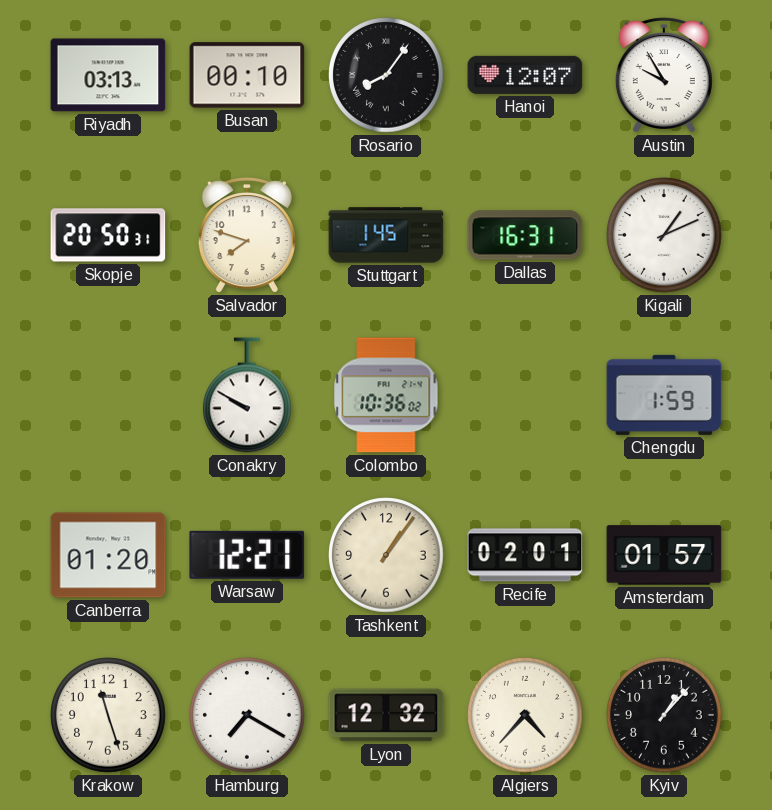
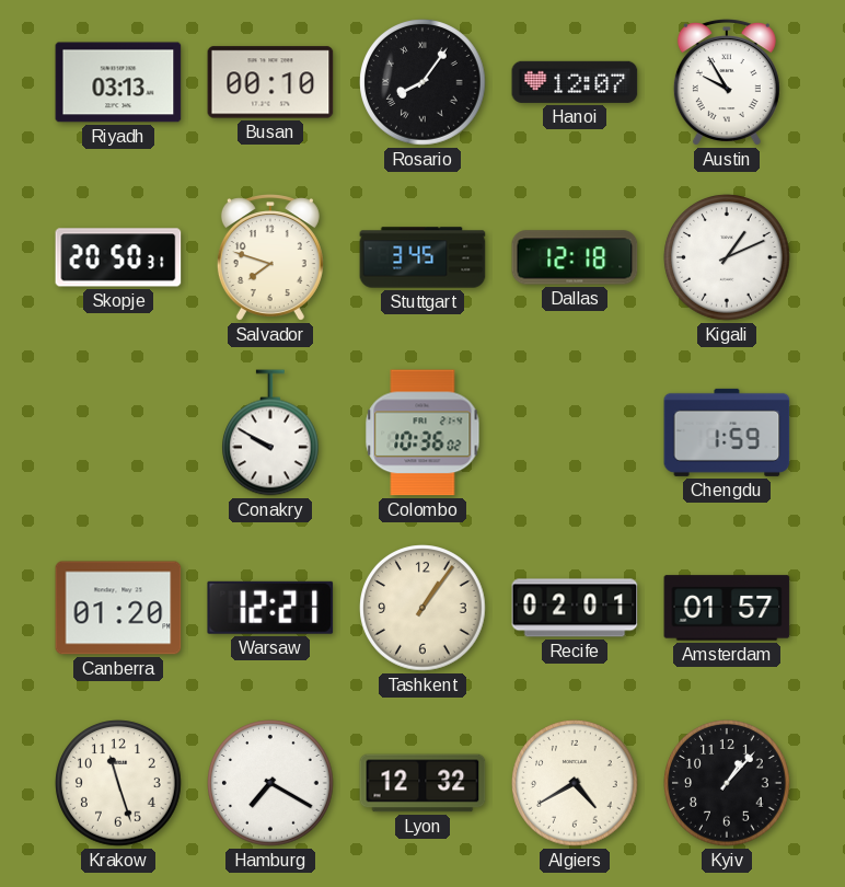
Stuttgart: 1:45 -> 3:45
Dallas: 16:31 -> 12:18
Algiers: 4:37 -> 4:40
